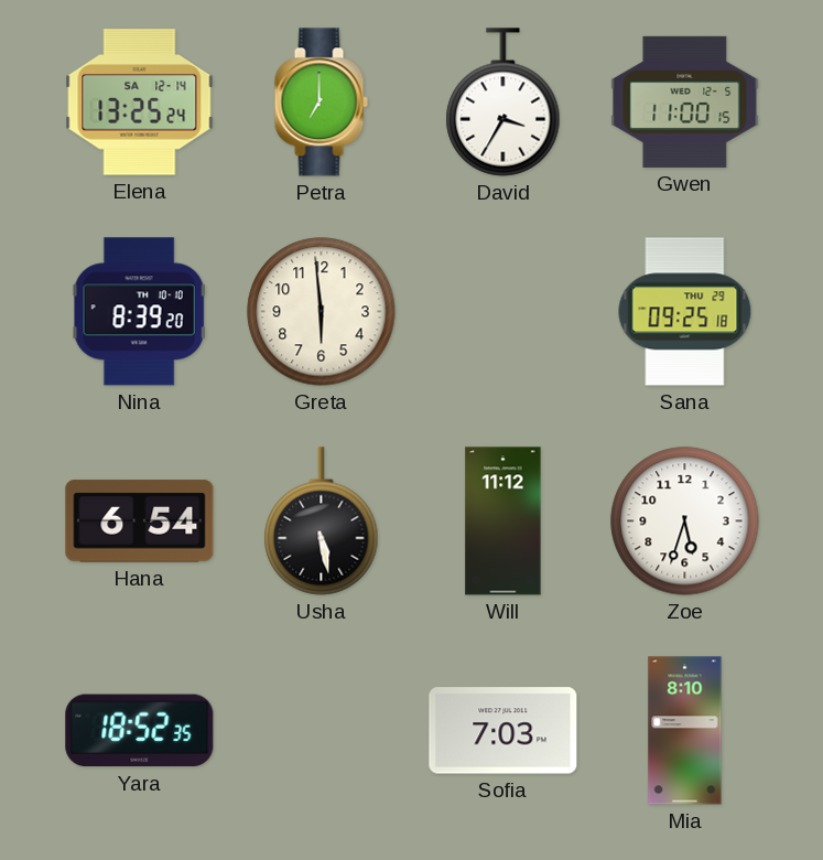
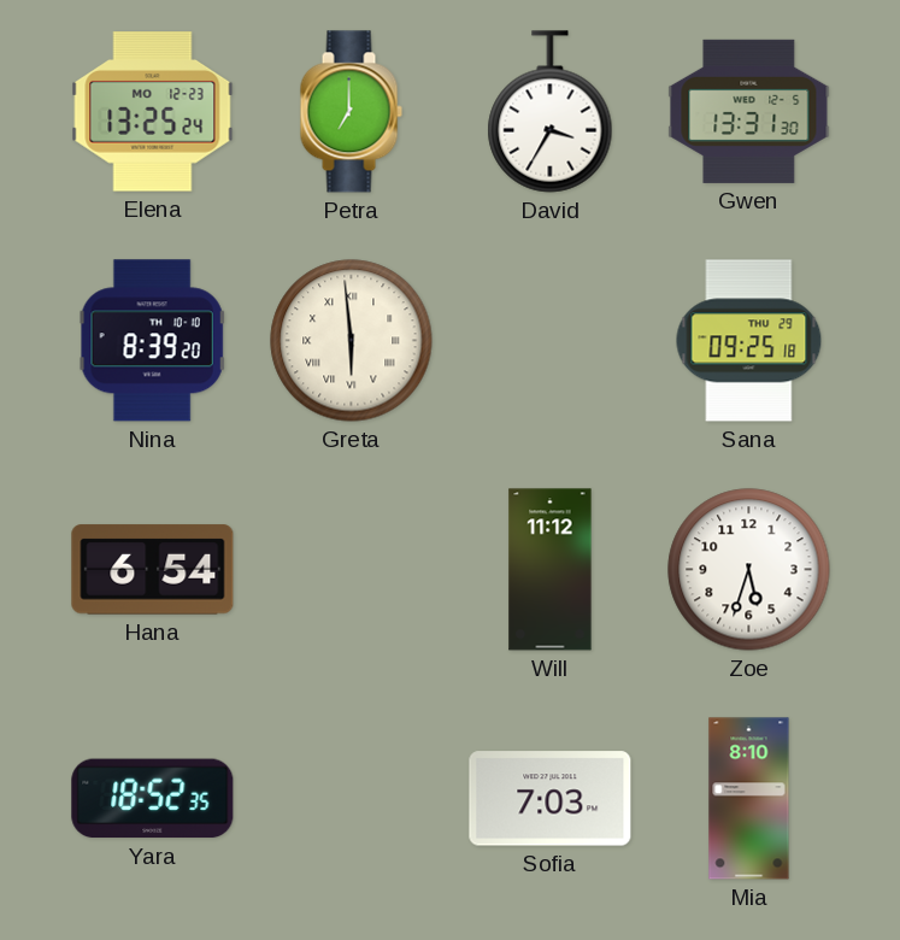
Elena date: SA 12-14 -> MO 12-23
Gwen: 11:00 -> 13:31
Greta numerals: Arabic -> Roman
Usha: 5:28 -> none
